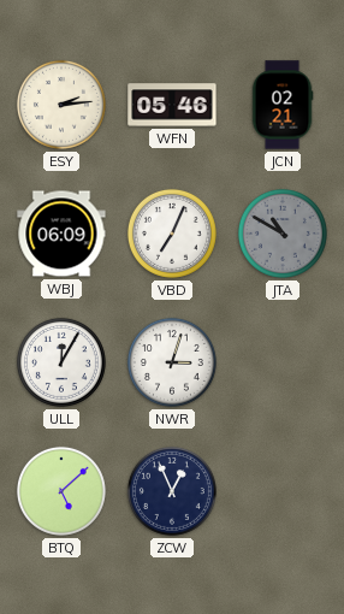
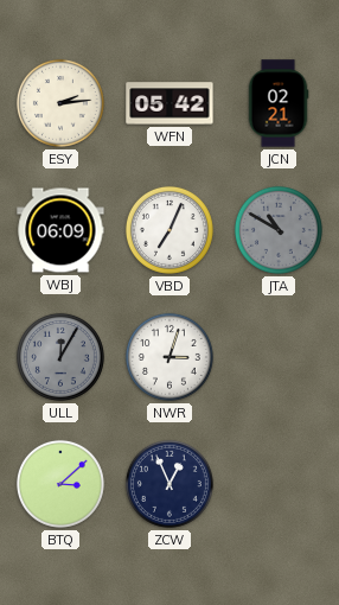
WFN: 05:46 -> 05:42
ULL dial: white -> grey
BTQ: 5:08 -> 3:08
